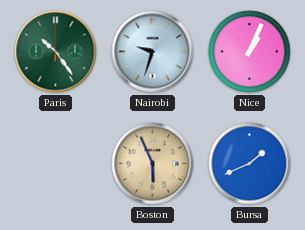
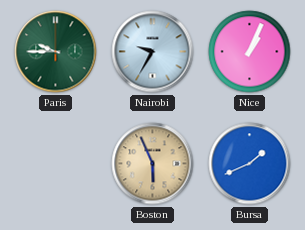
Paris: 10:24 -> 9:45
Nairobi: 9:33 -> 9:35
